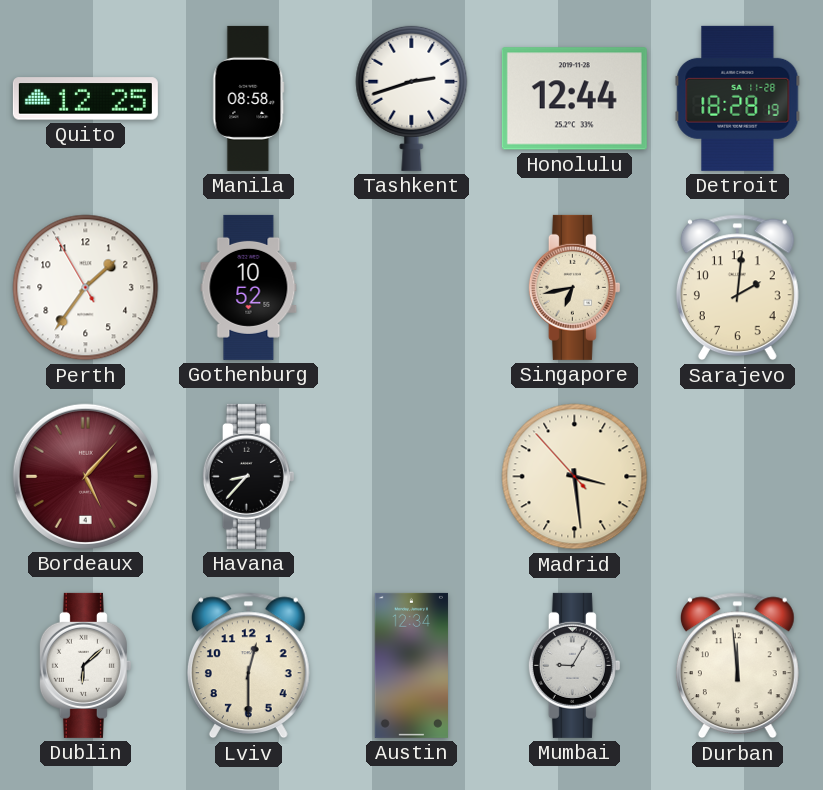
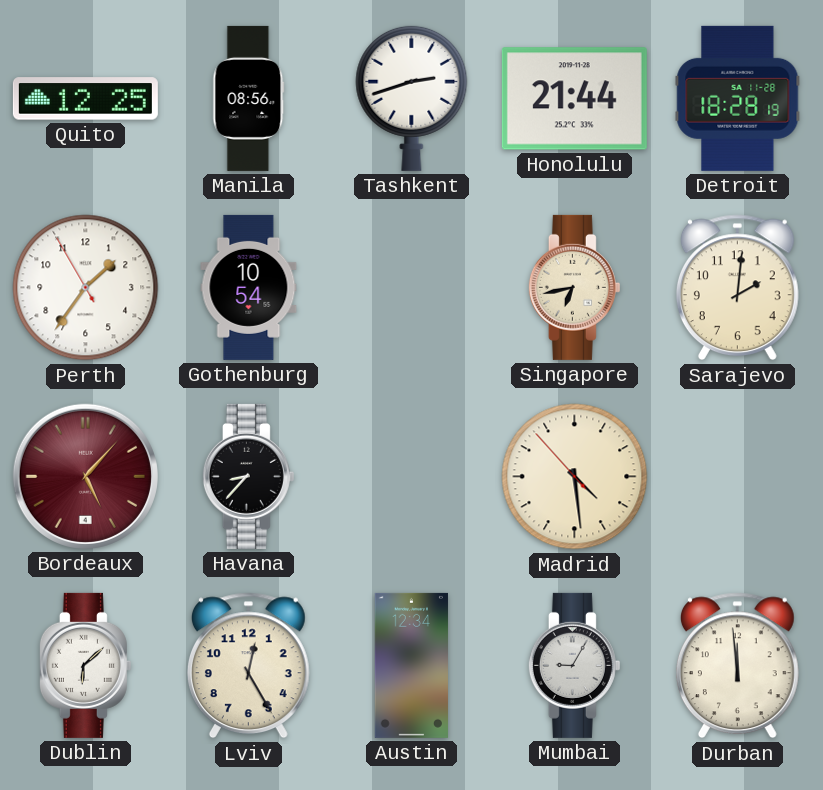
Manila: 08:58 -> 08:56
Honolulu: 12:44 -> 21:44
Gothenburg: 10:52 -> 10:54
Madrid: 3:28 -> 4:28
Lviv: 12:30 -> 12:25
